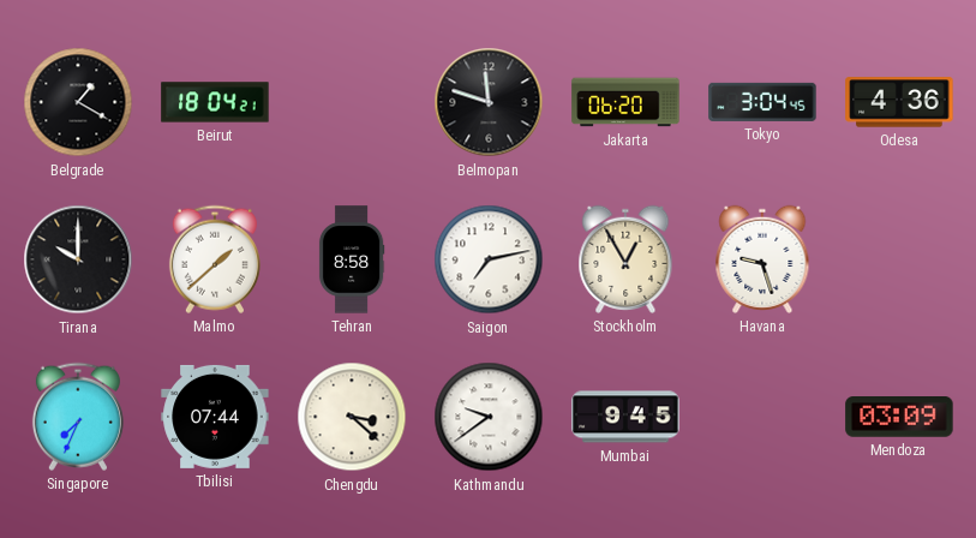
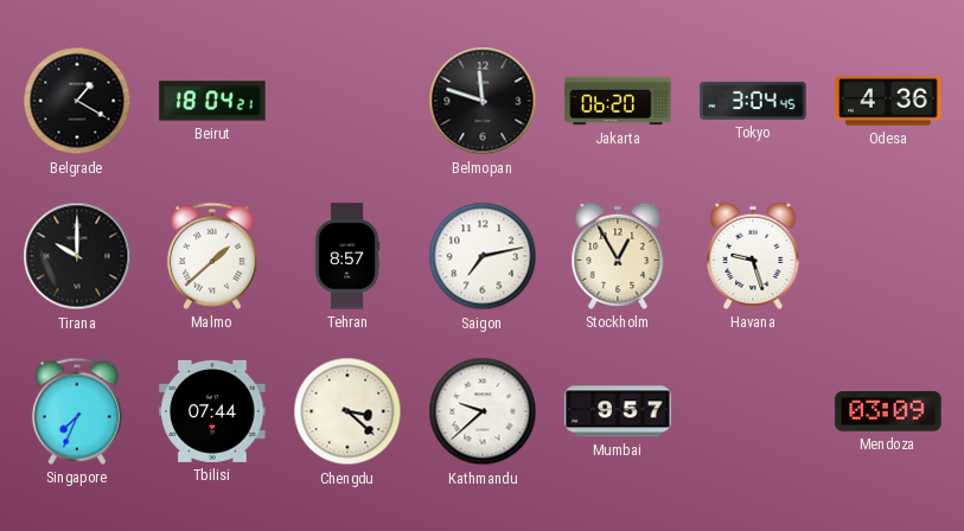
Tehran: 8:58 -> 8:57
Kathmandu: 9:39 -> 9:38
Mumbai: 9:45 -> 9:57
